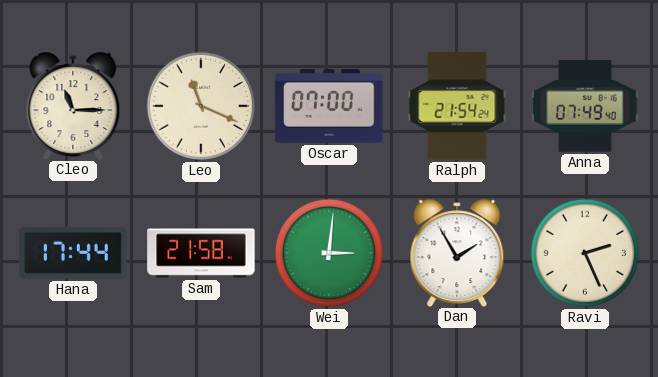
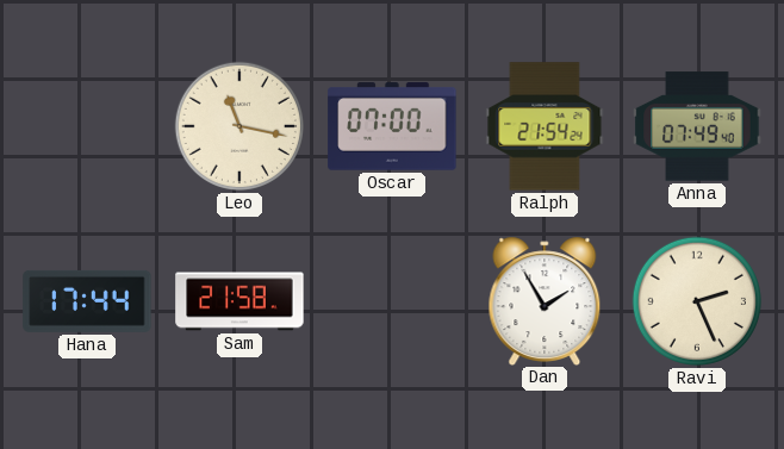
Cleo: 11:15 -> none
Leo: 11:19 -> 11:17
Wei: 3:01 -> none
